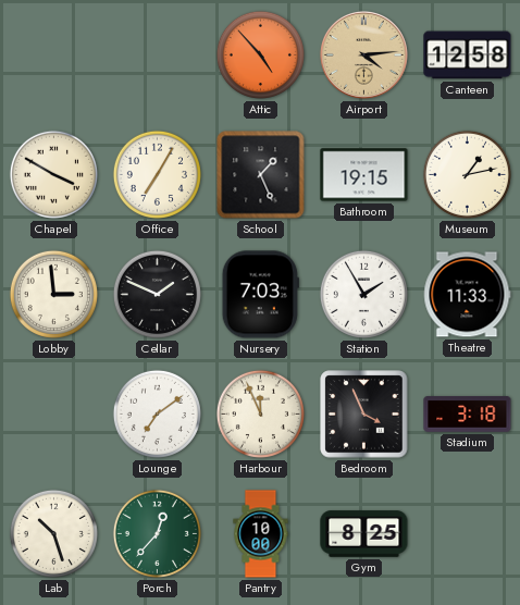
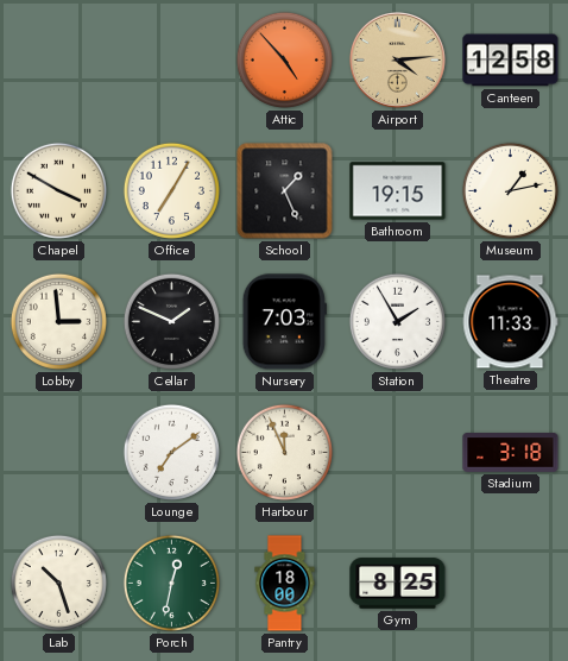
Bedroom: 3:56 -> none
Porch: 12:37 -> 12:32
Pantry: 10:00 -> 18:00
